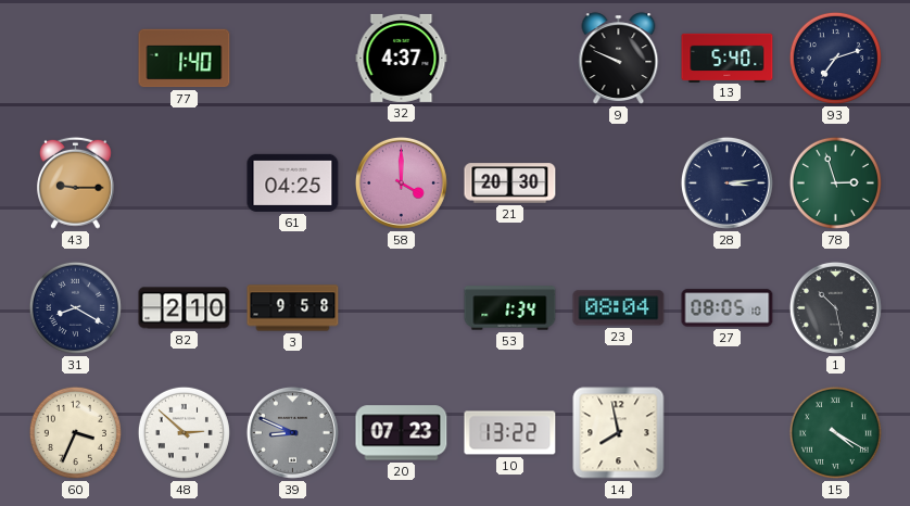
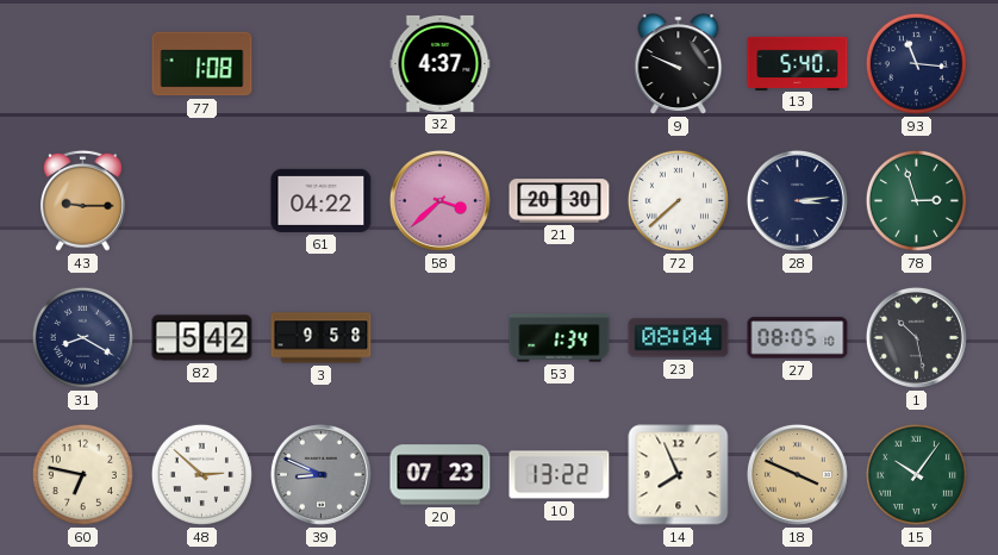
77: 1:40 -> 1:08
93: 7:12 -> 11:16
61: 04:25 -> 04:22
58: 4:00 -> 3:38
72: none -> 7:38
82: 2:10 -> 5:42
60: 3:34 -> 6:47
14: 7:58 -> 7:56
18: none -> 3:49
15: 4:20 -> 10:06
